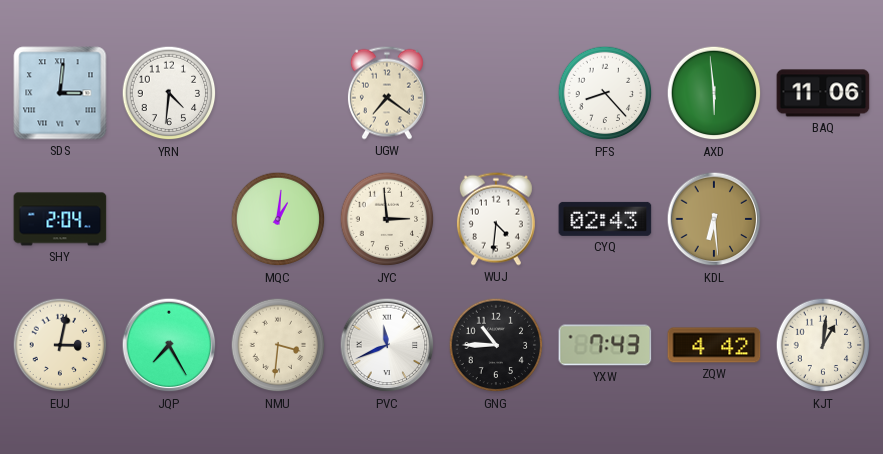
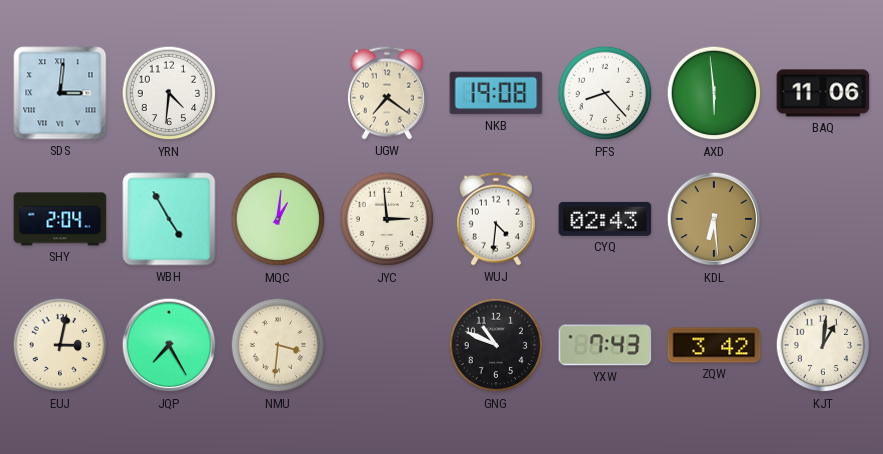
NKB: none -> 19:08
WBH: none -> 4:55
PVC: 11:41 -> none
GNG: 10:45 -> 10:49
ZQW: 4:42 -> 3:42
